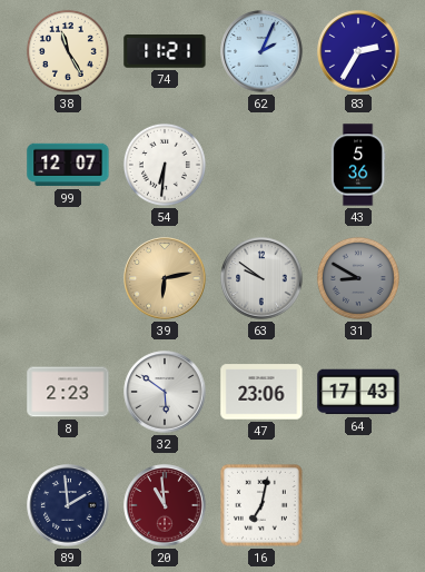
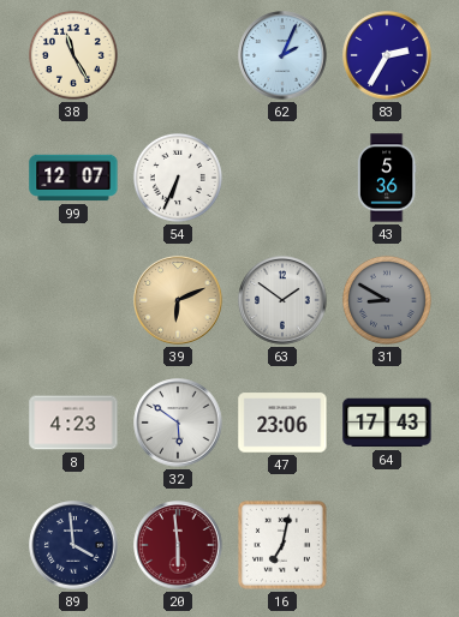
74: 11:21 -> none
54: 6:31 -> 6:34
39: 6:13 -> 6:11
63: 9:51 -> 1:51
8: 2:23 -> 4:23
89: 1:59 -> 3:59
20: 10:59 -> 5:59
